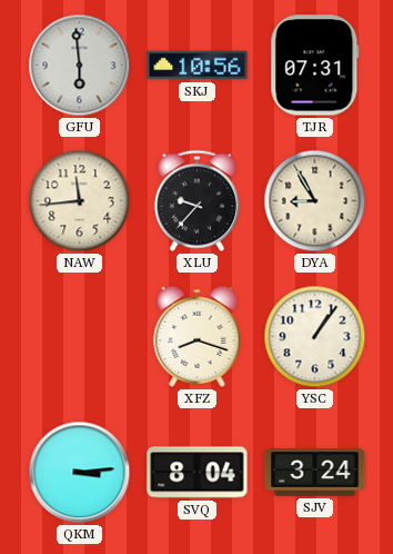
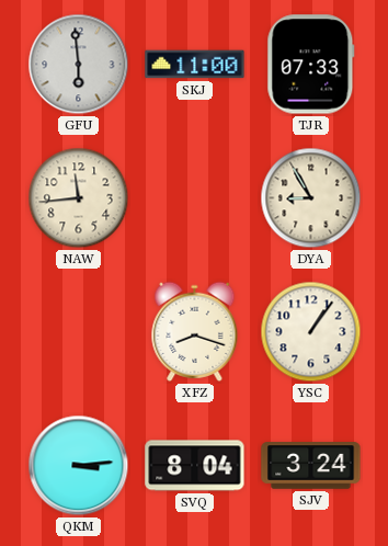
SKJ: 10:56 -> 11:00
TJR: 07:31 -> 07:33
XLU: 9:37 -> none
